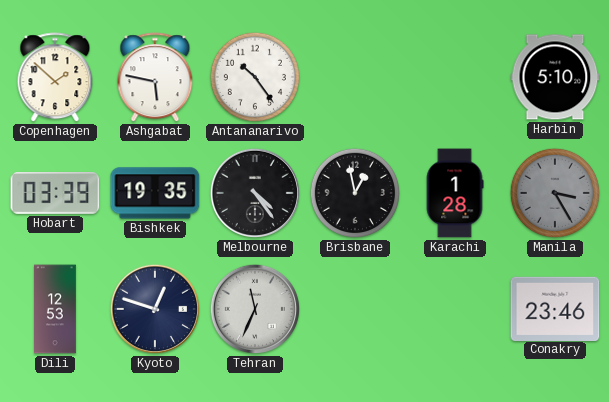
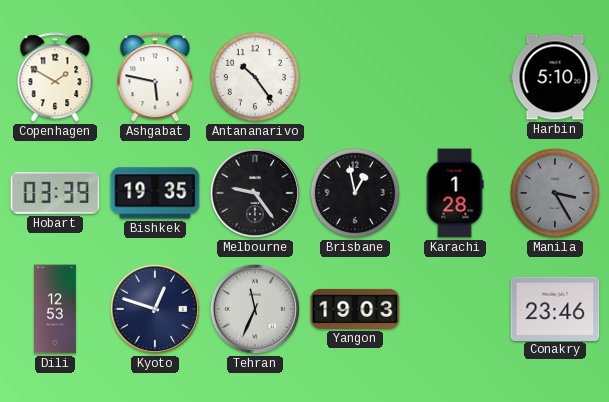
Copenhagen: 1:52 -> 1:50
Melbourne: 4:24 -> 9:24
Yangon: none -> 19:03
